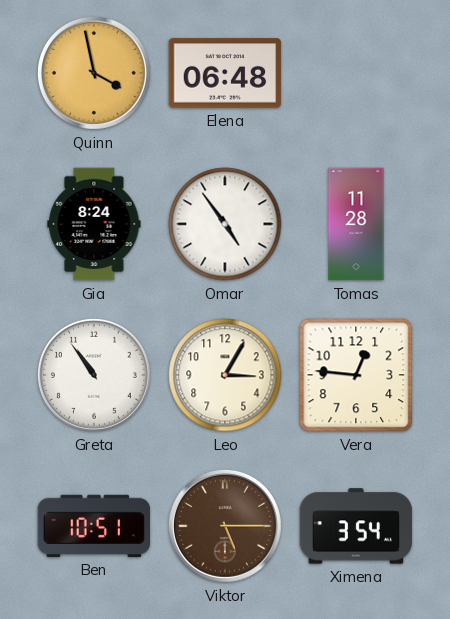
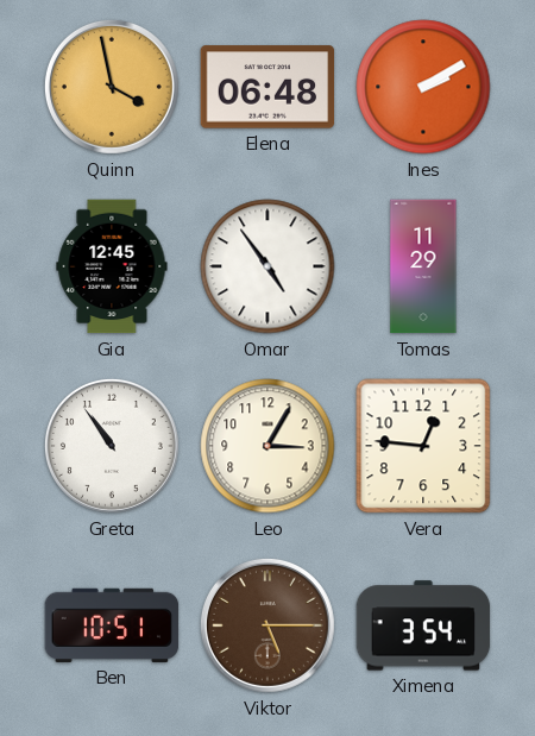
Ines: none -> 2:10
Gia: 8:24 -> 12:45
Tomas: 11:28 -> 11:29
